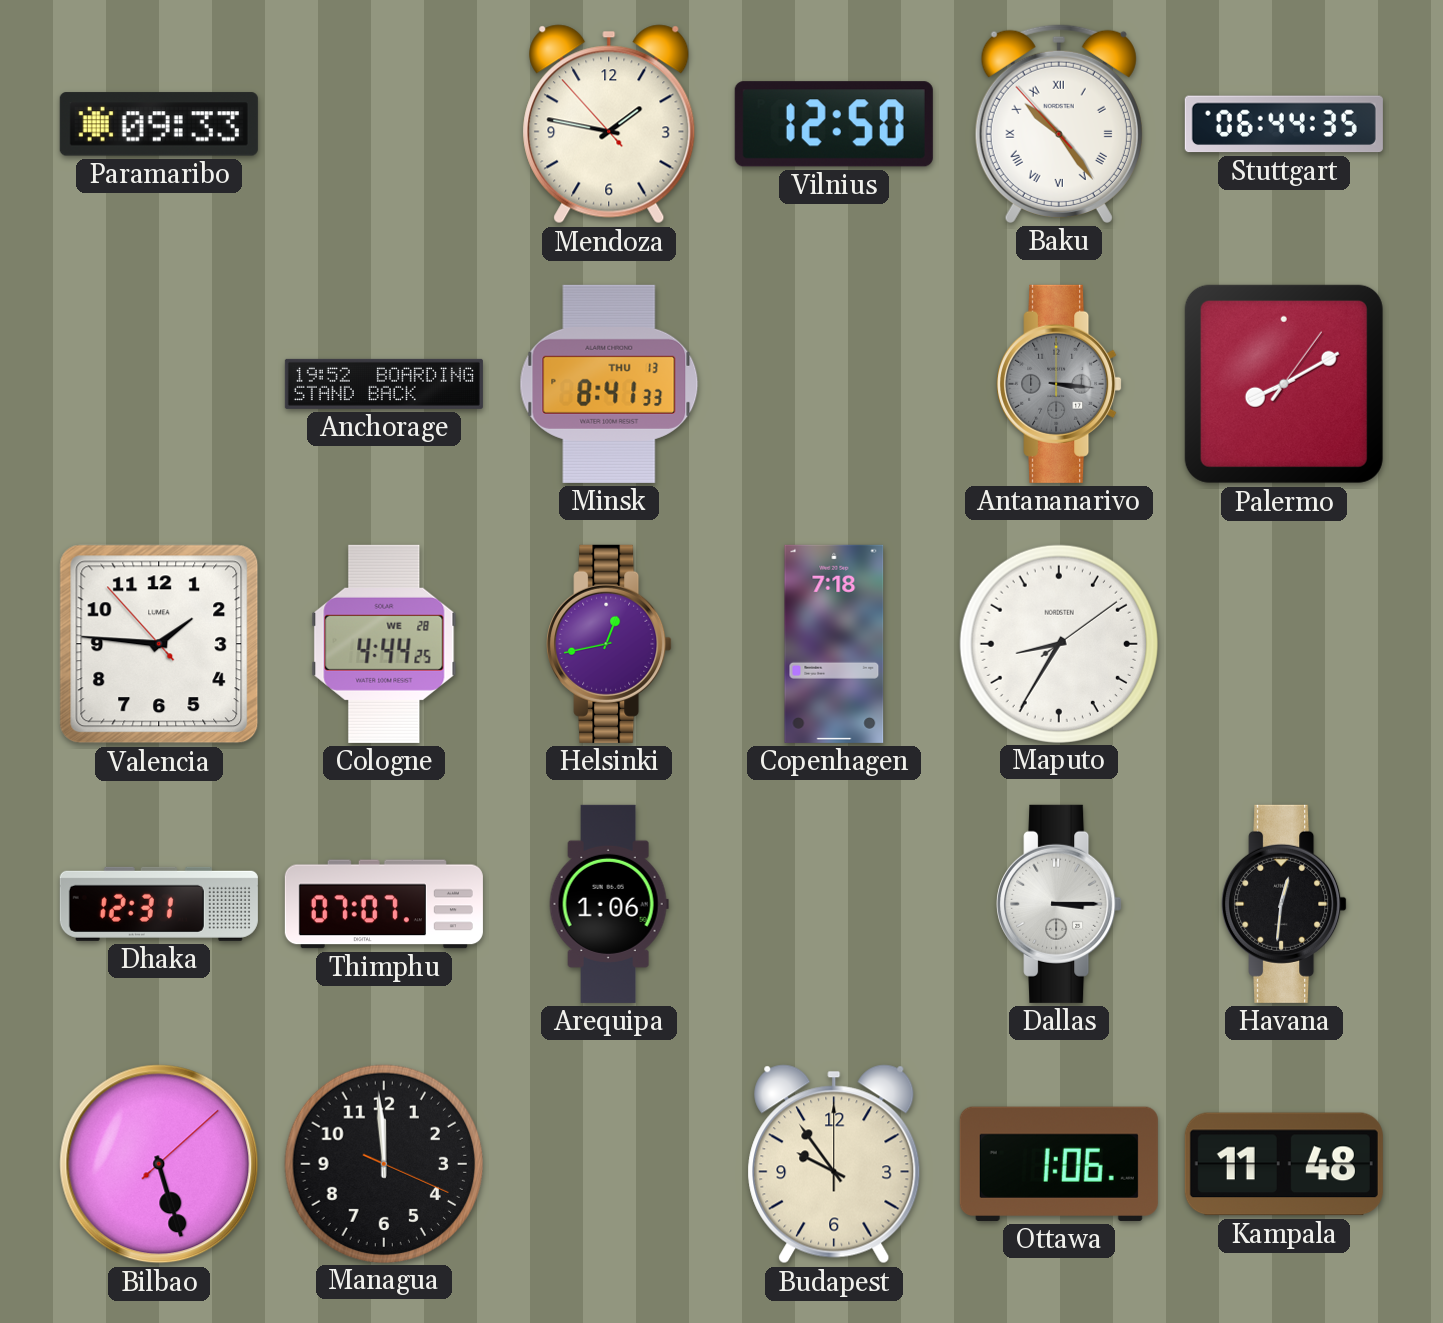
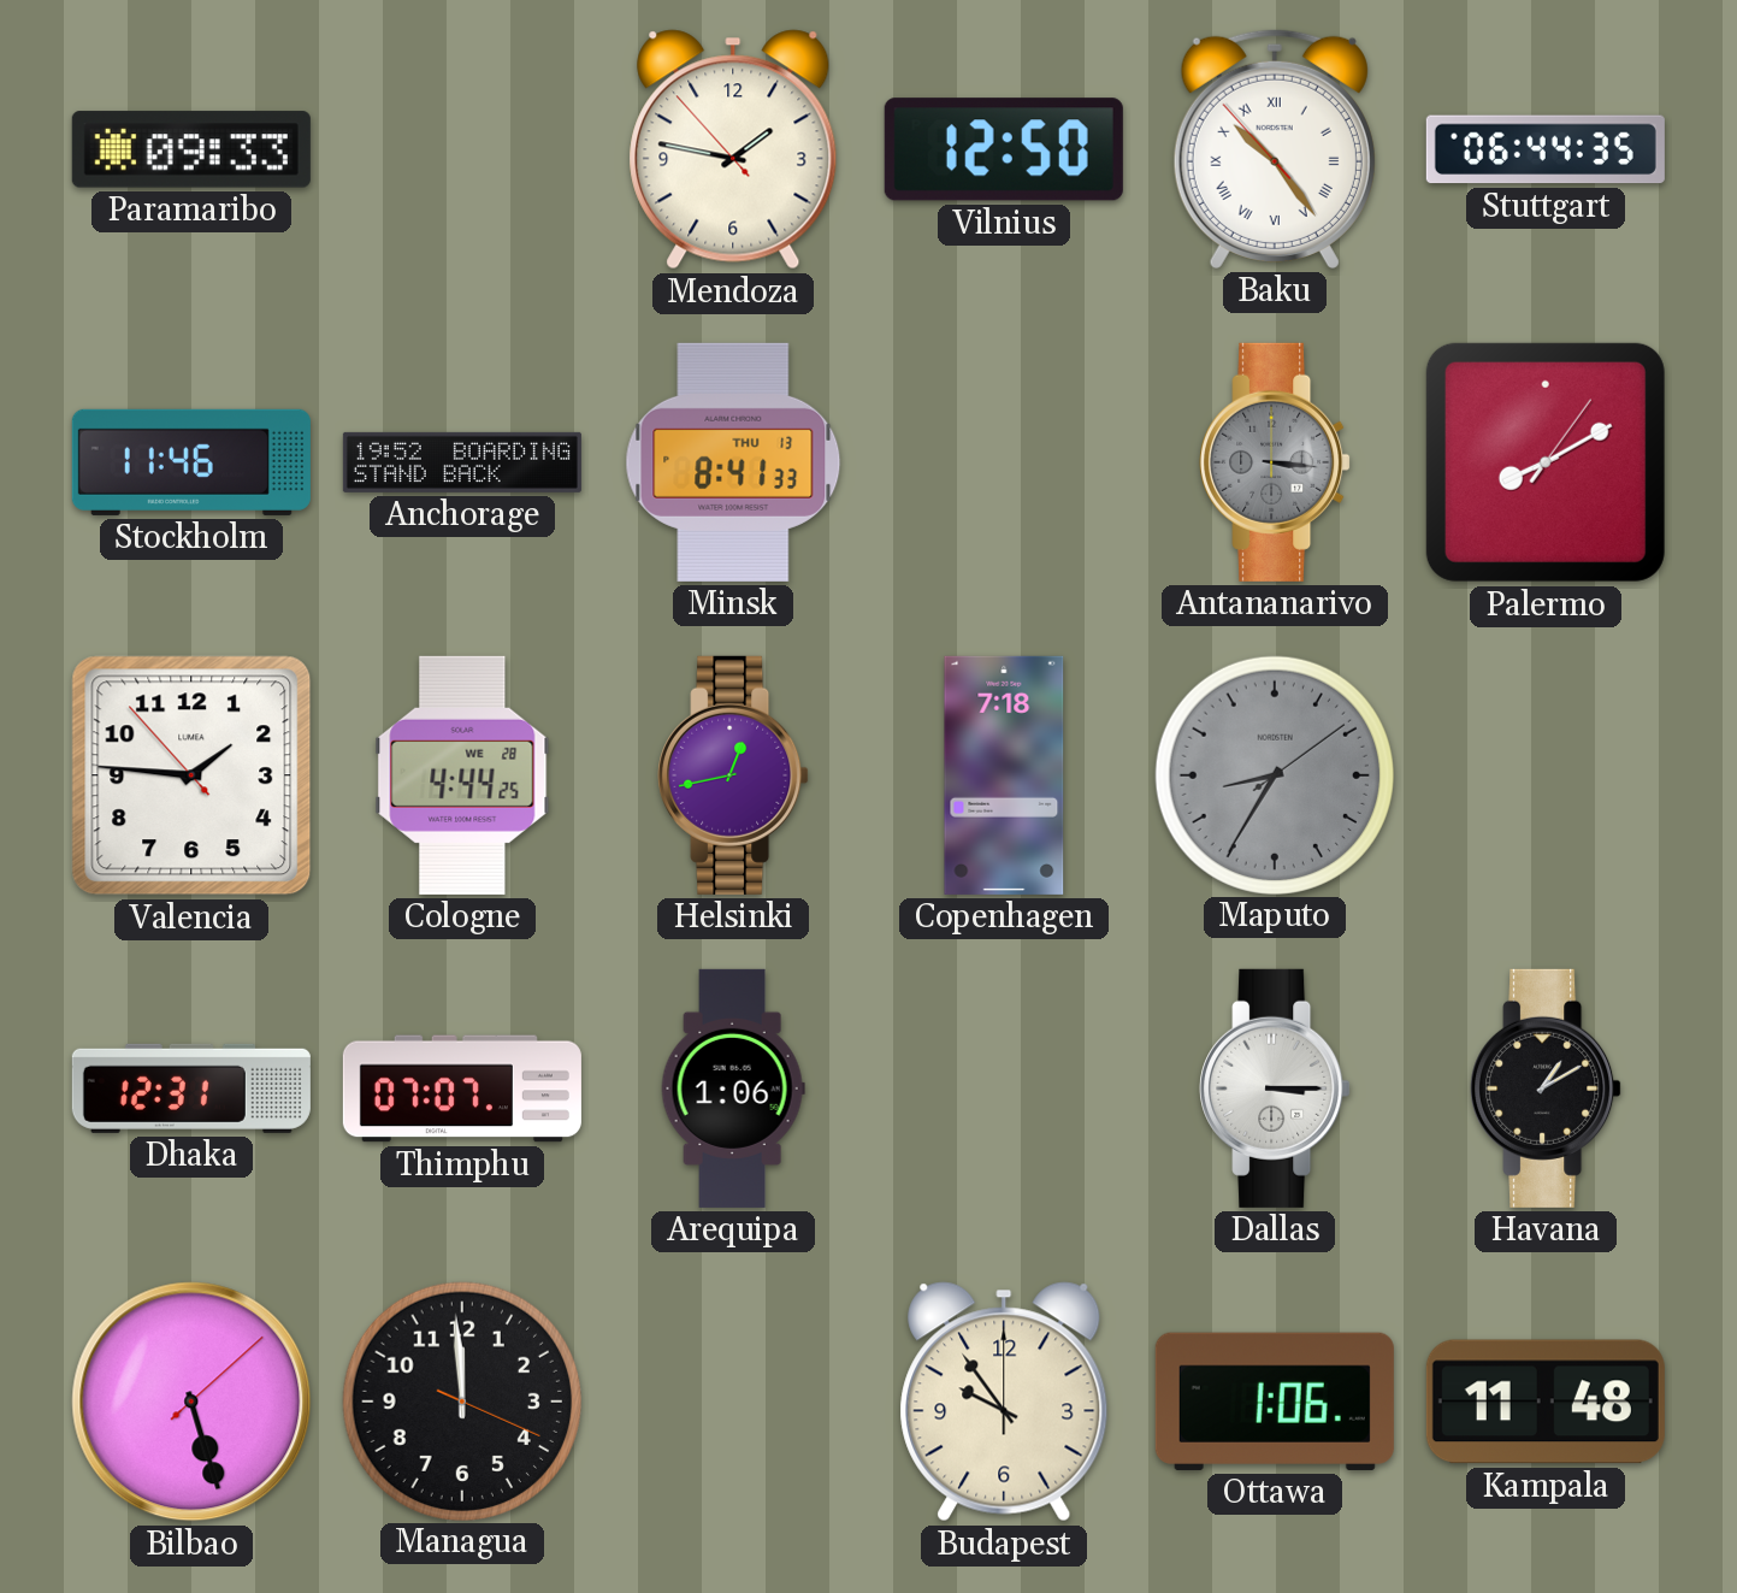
Stockholm: none -> 11:46
Maputo dial: white -> grey
Havana: 12:31 -> 1:10
